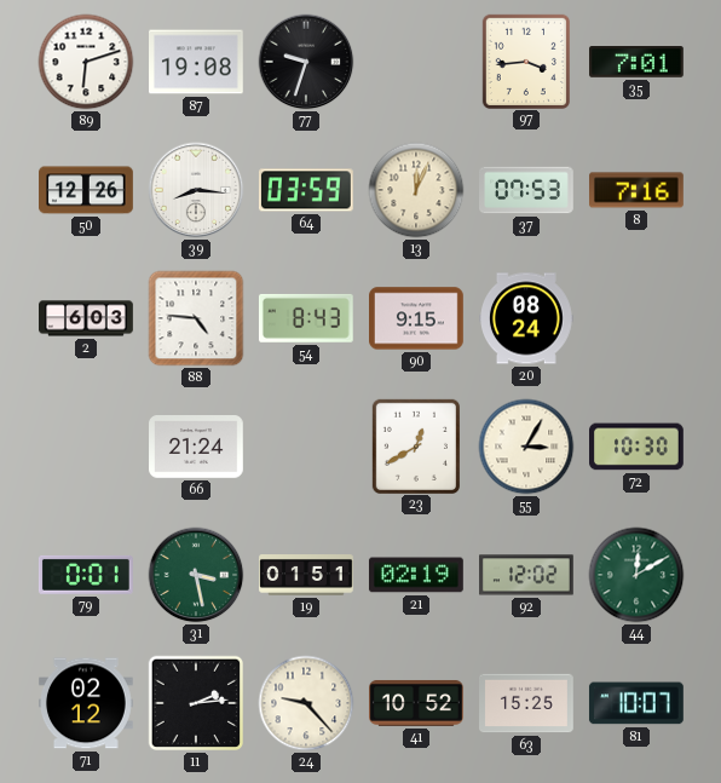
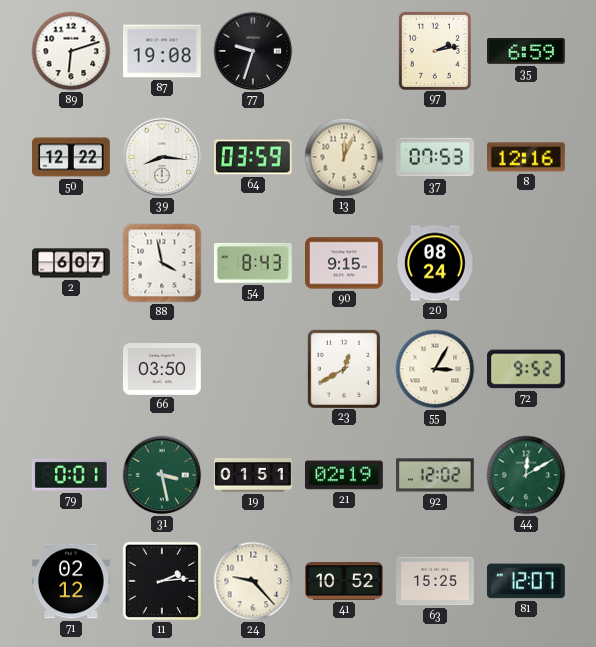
97: 3:44 -> 2:13
35: 7:01 -> 6:59
50: 12:26 -> 12:22
8: 7:16 -> 12:16
2: 6:03 -> 6:07
88: 4:46 -> 3:58
66: 21:24 -> 03:50
72: 10:30 -> 9:52
81: 10:07 -> 12:07
